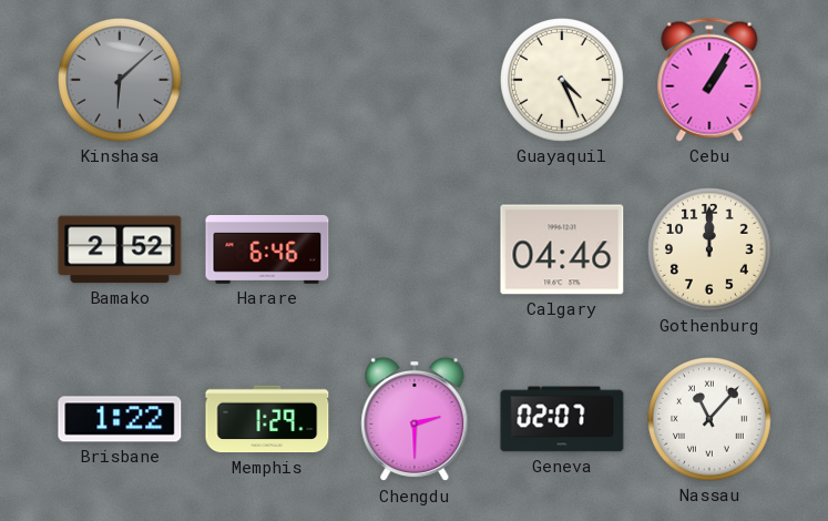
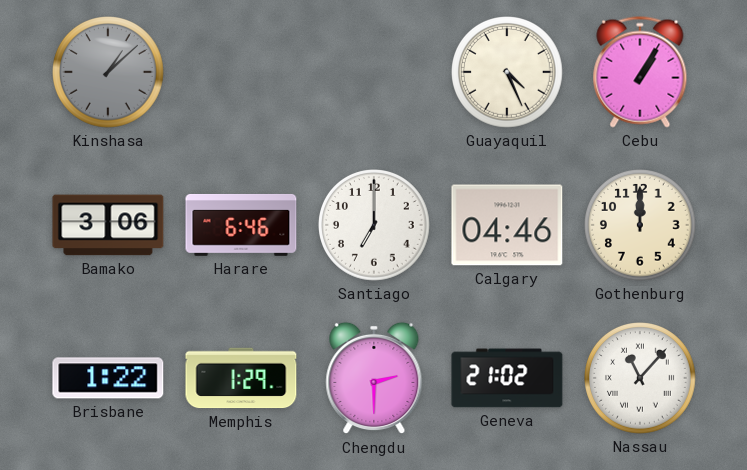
Kinshasa: 6:08 -> 1:08
Bamako: 2:52 -> 3:06
Santiago: none -> 7:00
Geneva: 02:07 -> 21:02
